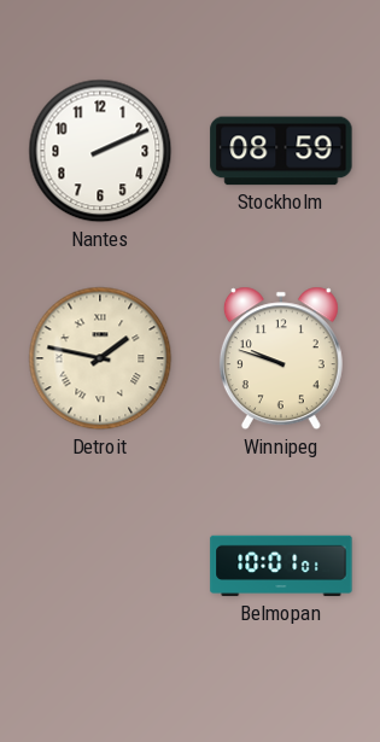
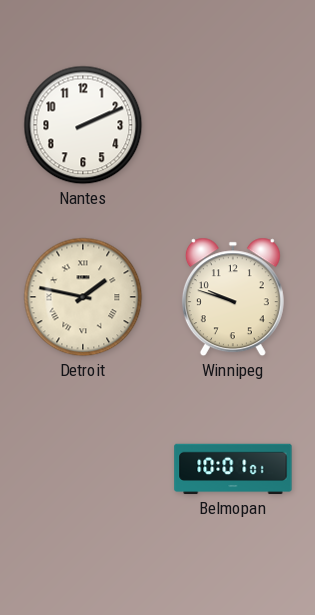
Stockholm: 08:59 -> none
